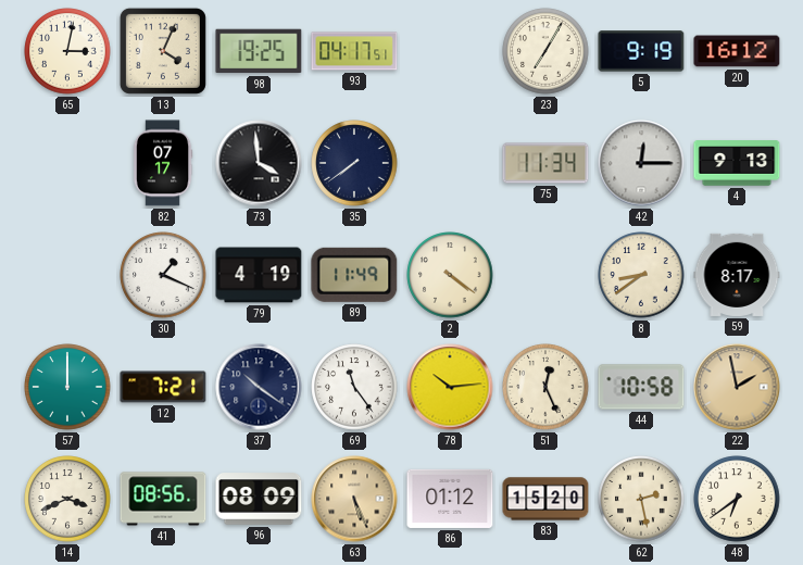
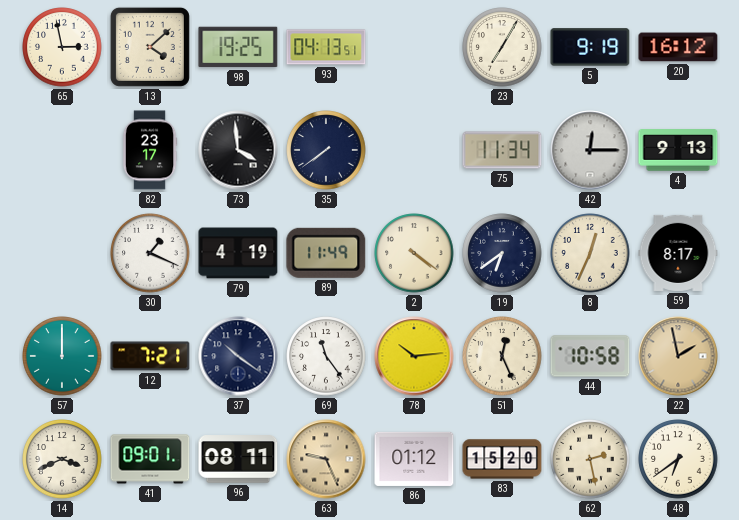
65: 3:02 -> 2:58
13: 4:04 -> 4:08
93: 04:17 -> 04:13
82: 07:17 -> 23:17
19: none -> 6:39
8: 8:39 -> 12:34
41: 08:56 -> 09:01
96: 08:09 -> 08:11
63: 5:26 -> 9:26
